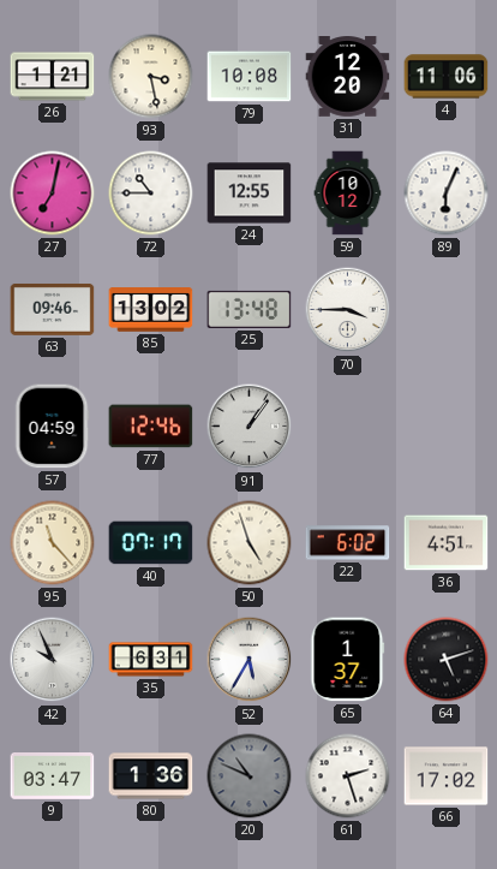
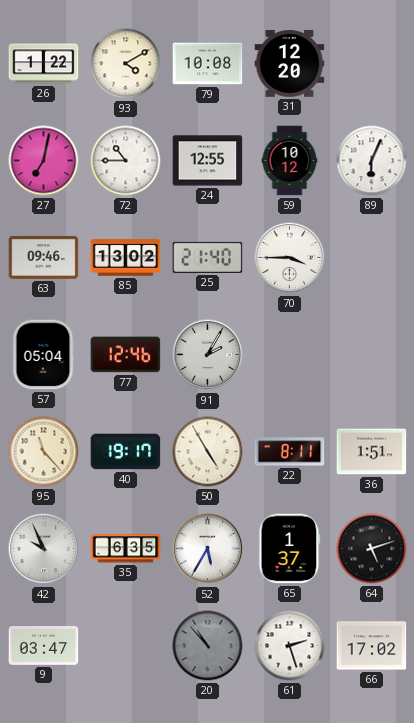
26: 1:21 -> 1:22
93: 3:28 -> 4:10
4: 11:06 -> none
25: 13:48 -> 21:40
57: 04:59 -> 05:04
91: 1:06 -> 2:05
40: 07:17 -> 19:17
50: 4:57 -> 4:55
22: 6:02 -> 8:11
36: 4:51 -> 1:51
35: 6:31 -> 6:35
80: 1:36 -> none
20: 10:49 -> 10:53
